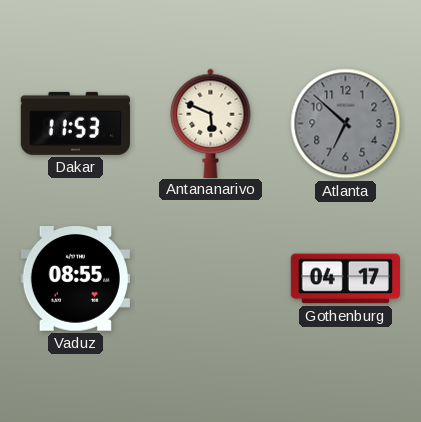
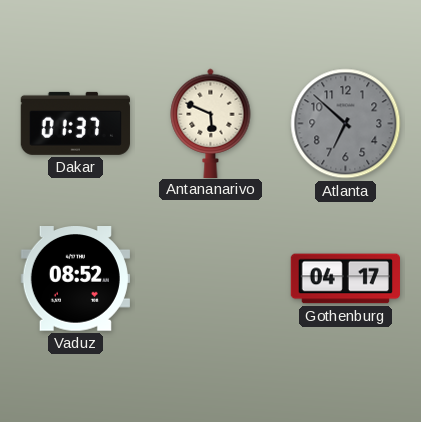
Dakar: 11:53 -> 01:37
Vaduz: 08:55 -> 08:52
